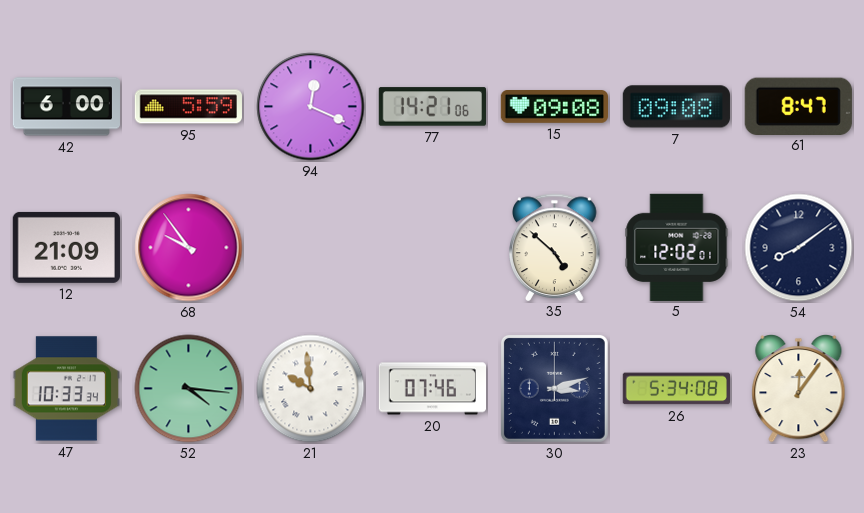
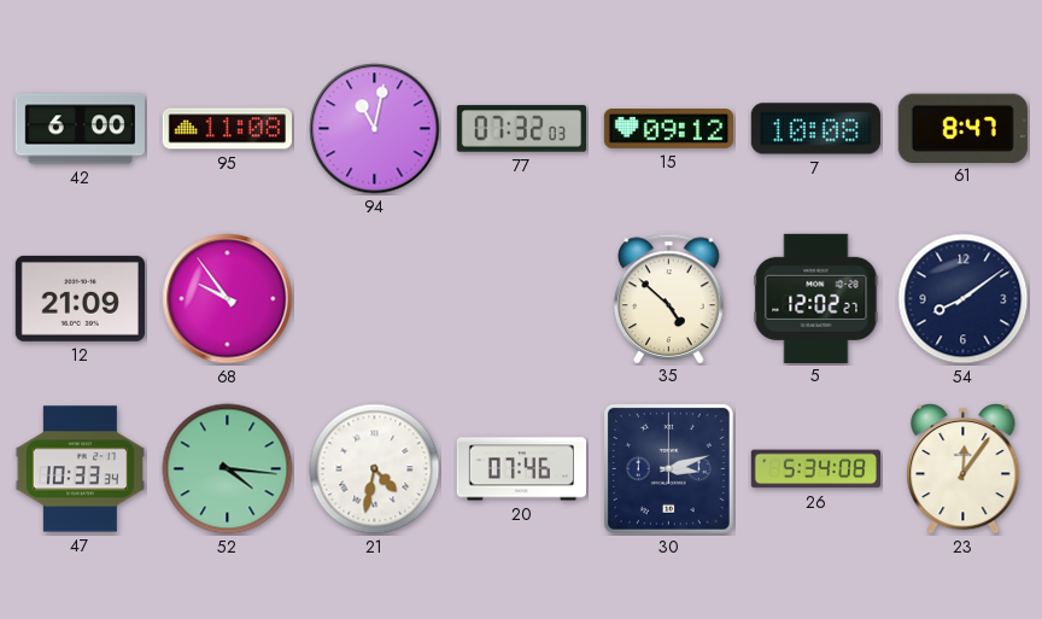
95: 5:59 -> 11:08
94: 12:19 -> 11:02
77: 14:21 -> 07:32
15: 09:08 -> 09:12
7: 09:08 -> 10:08
5: 12:02:01 -> 12:02:27
21: 9:59 -> 4:32
